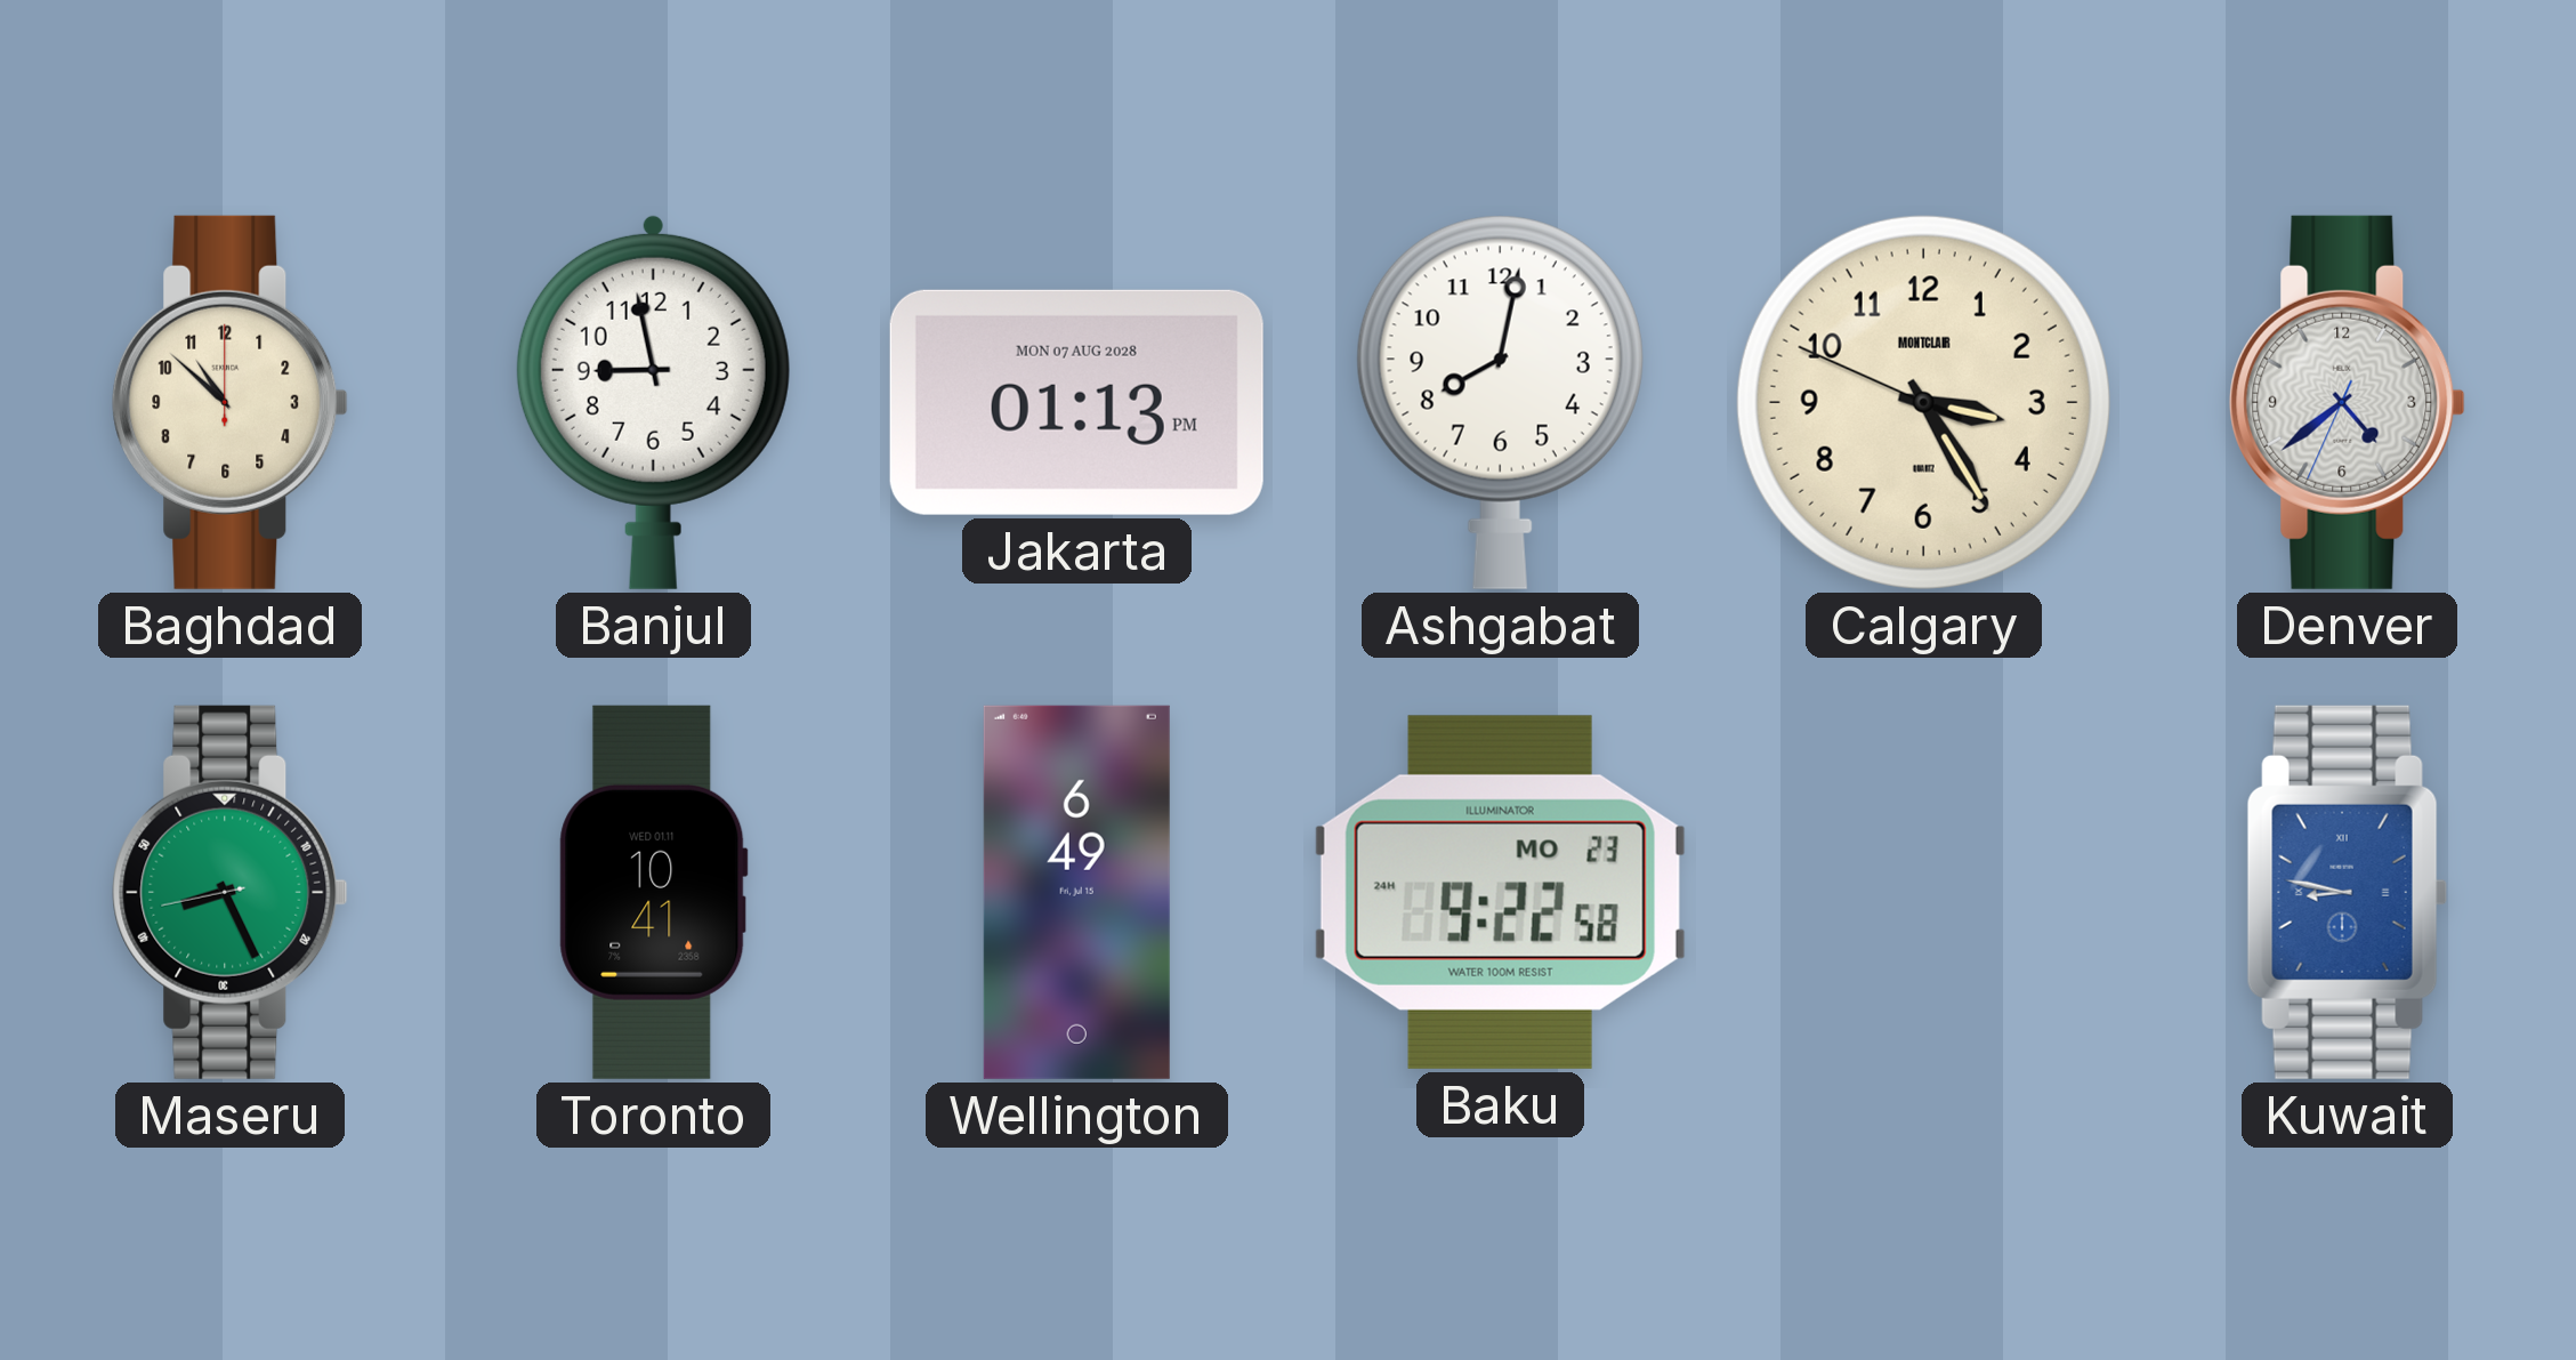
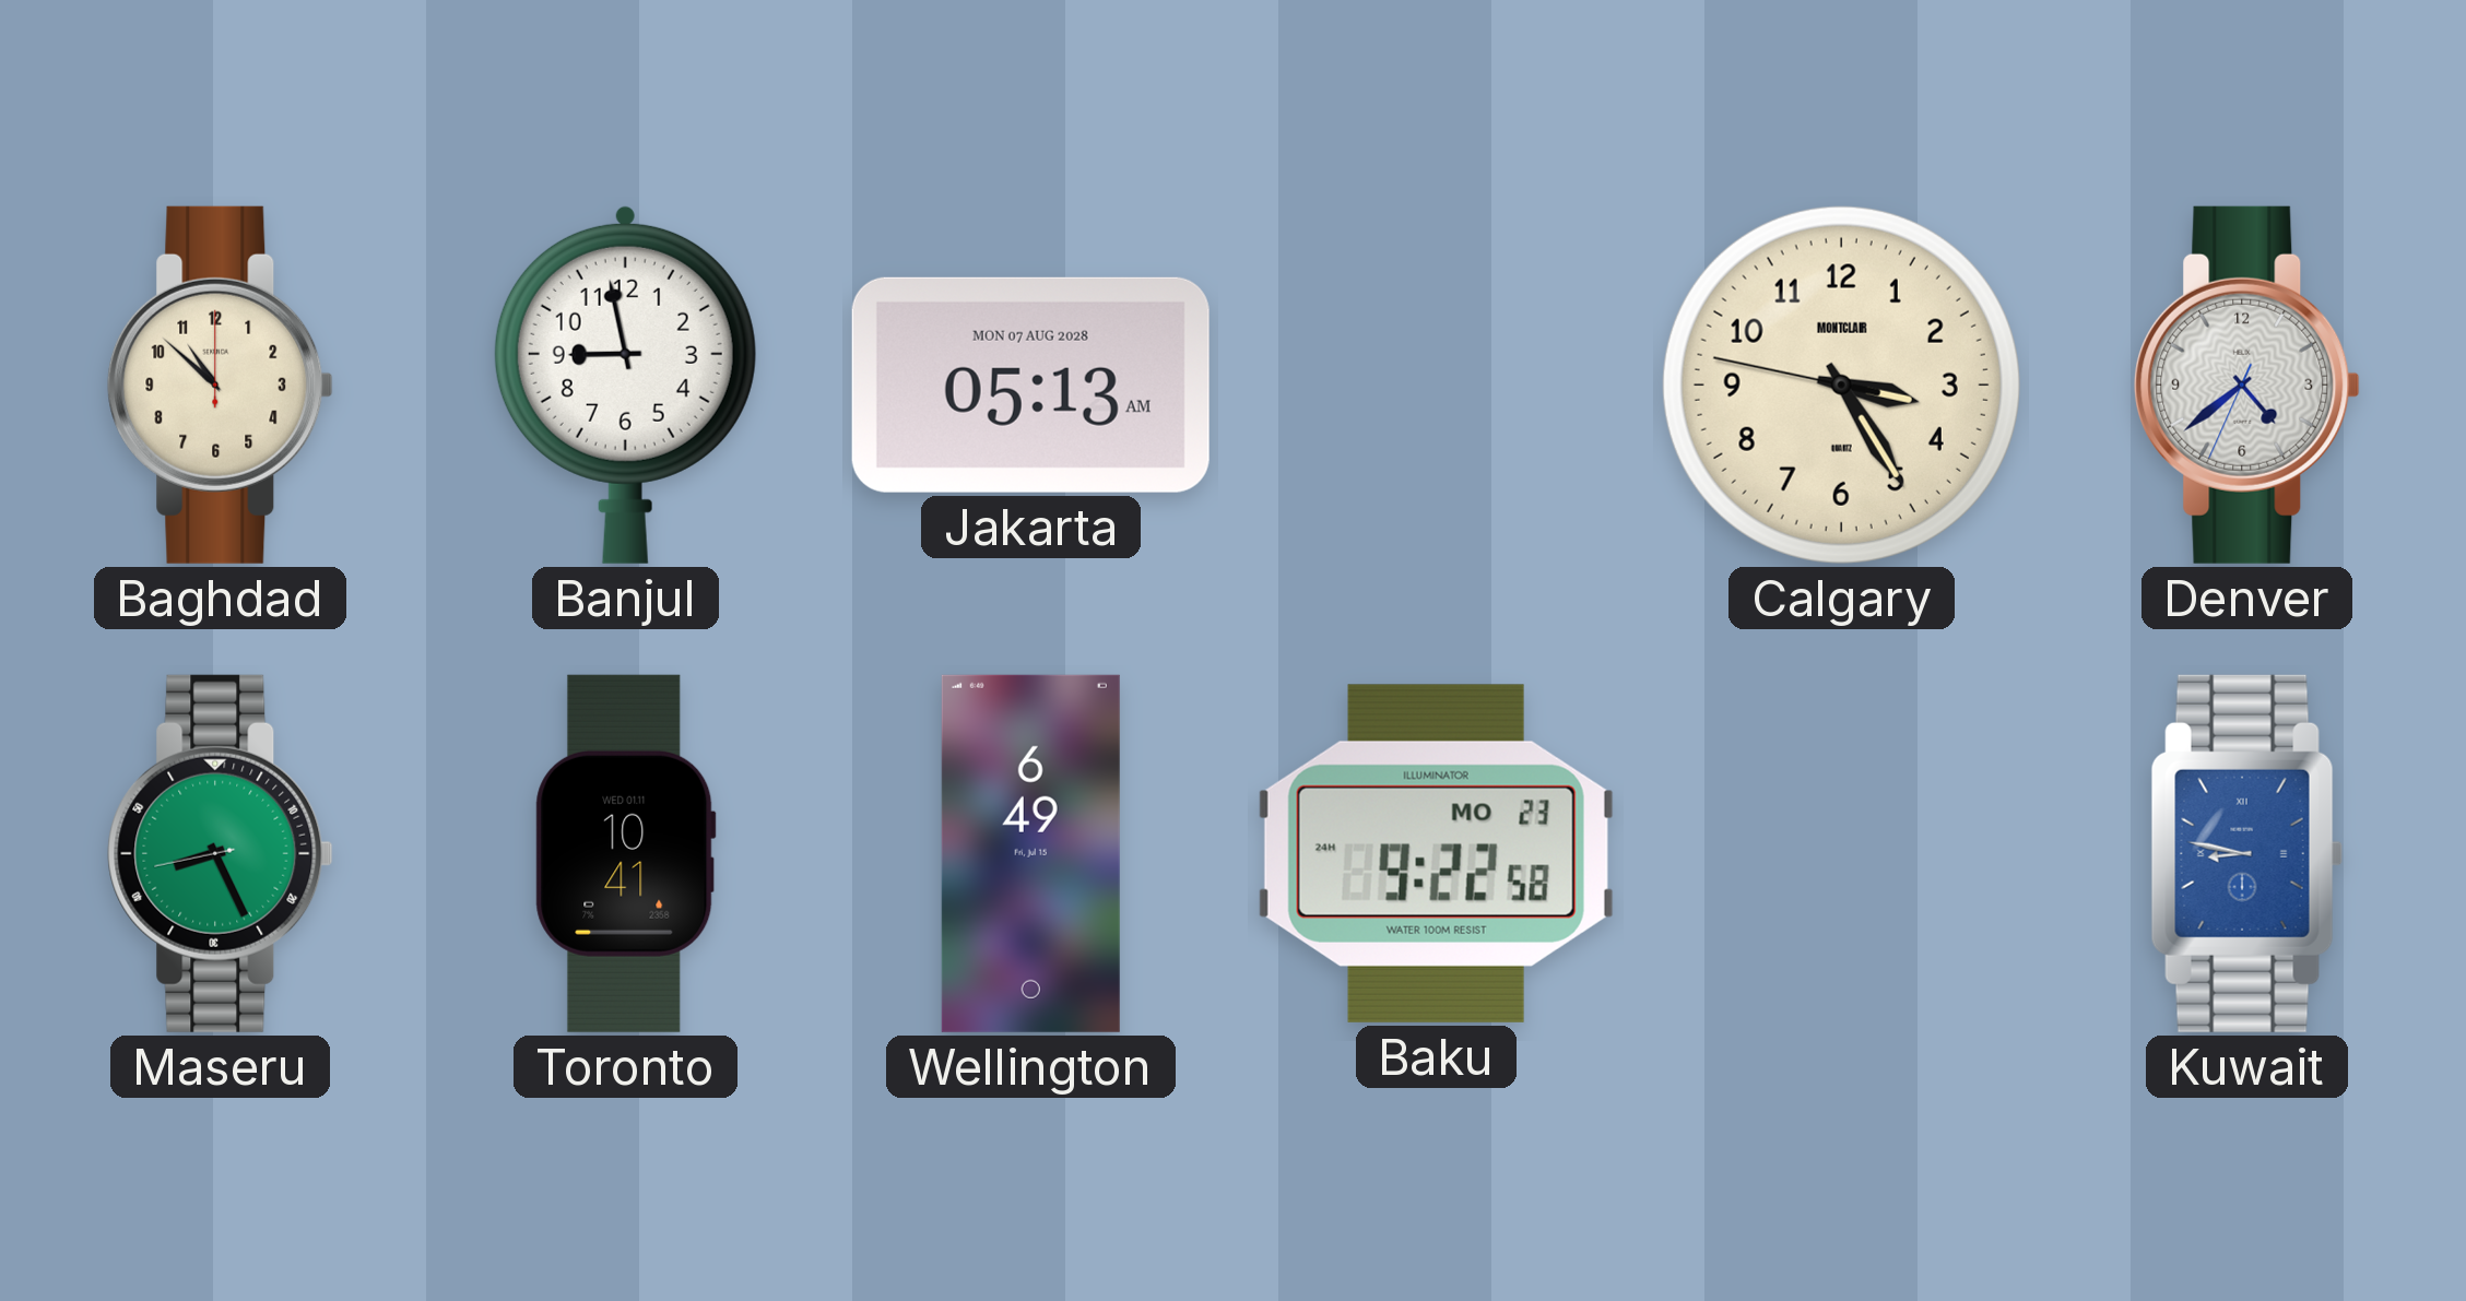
Jakarta: 01:13 -> 05:13
Ashgabat: 8:02 -> none
Calgary: 3:24:49 -> 3:24:47
